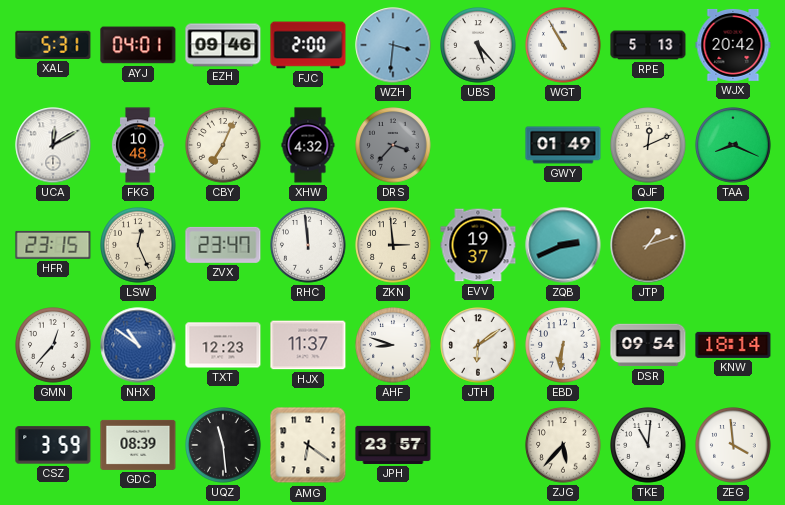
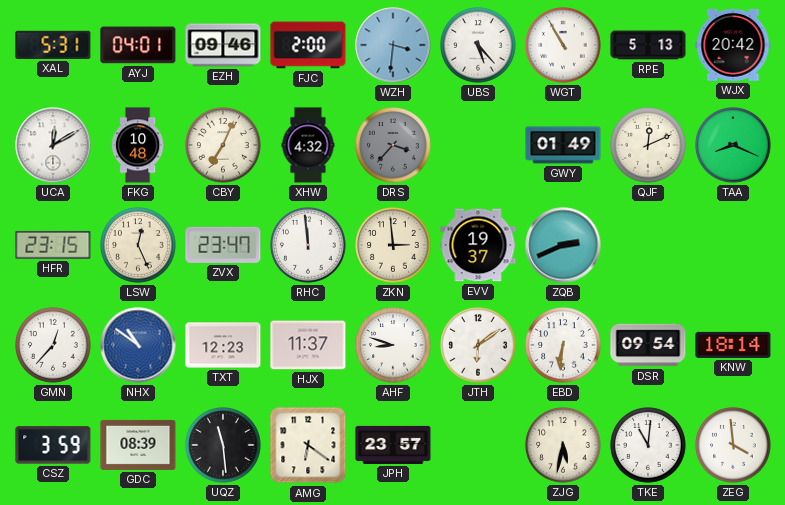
JTP: 1:12 -> none
ZJG: 5:37 -> 5:32
